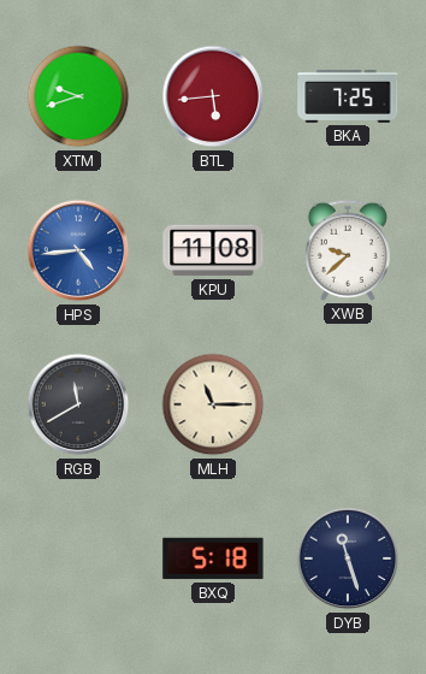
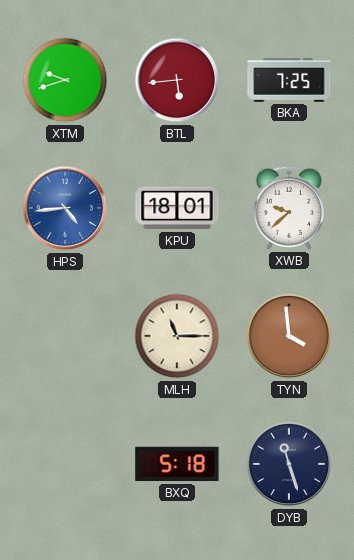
KPU: 11:08 -> 18:01
RGB: 11:40 -> none
TYN: none -> 3:59
